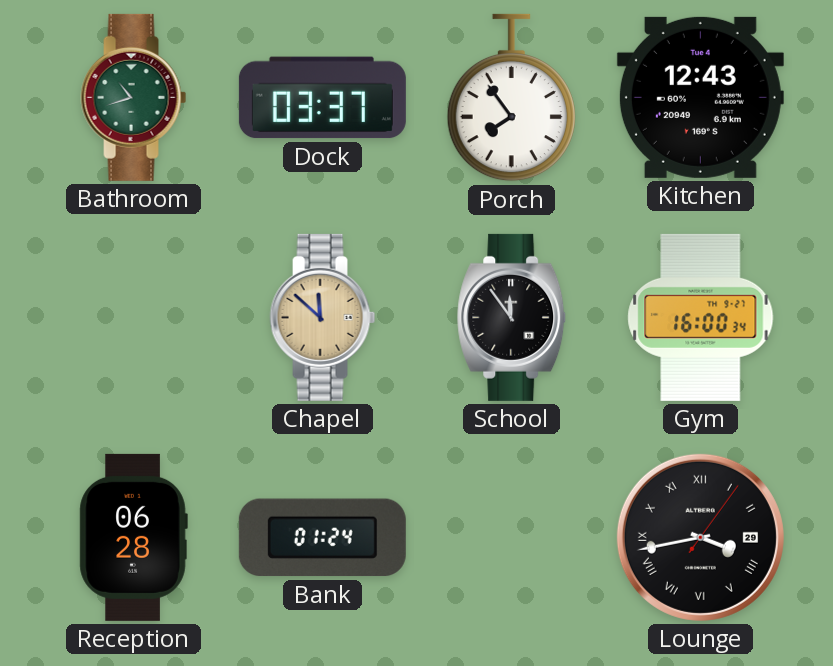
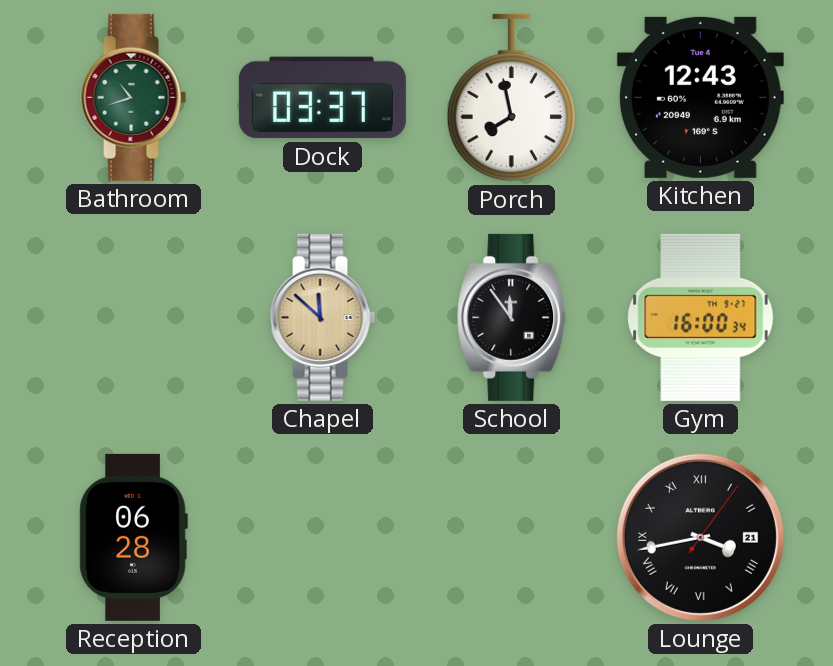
Porch: 7:54 -> 7:58
Bank: 01:24 -> none
Lounge date: 29 -> 21
